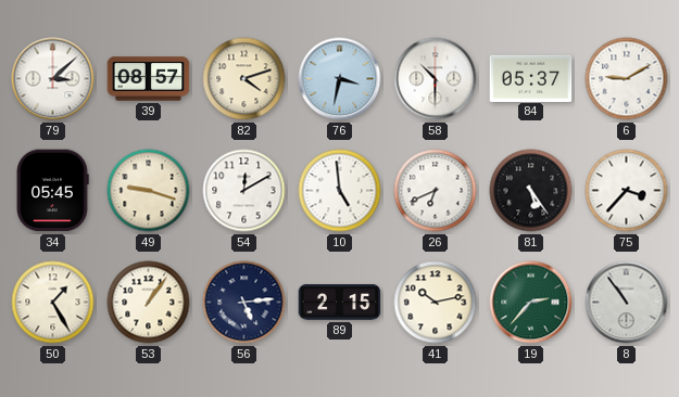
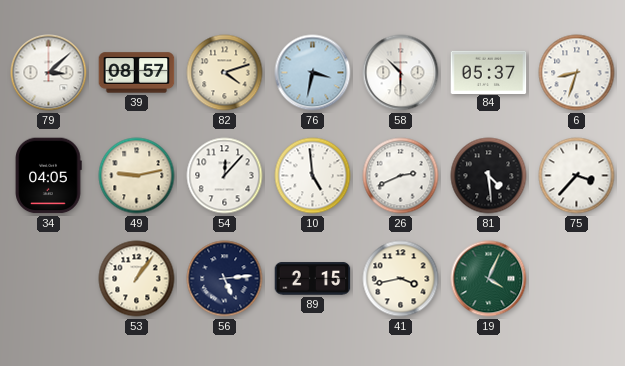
6: 9:10 -> 8:33
34: 05:45 -> 04:05
49: 9:18 -> 9:13
54: 12:10 -> 12:07
26: 6:41 -> 2:41
81: 5:24 -> 4:29
50: 1:25 -> none
41: 10:13 -> 3:43
19: 2:37 -> 4:04
8: 10:54 -> none
